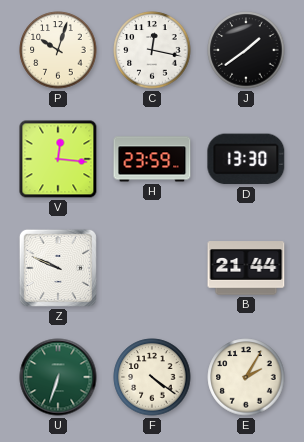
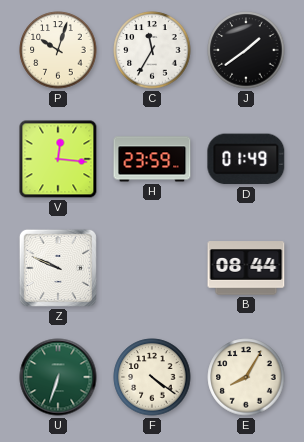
C: 12:17 -> 11:35
D: 13:30 -> 01:49
B: 21:44 -> 08:44
E: 2:05 -> 8:05
